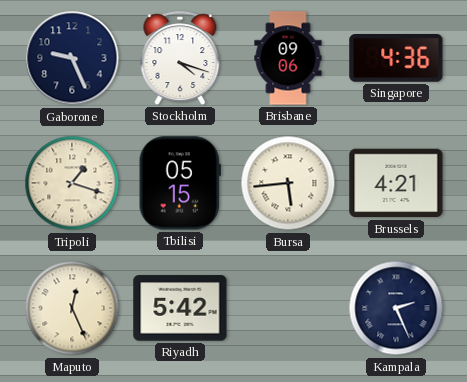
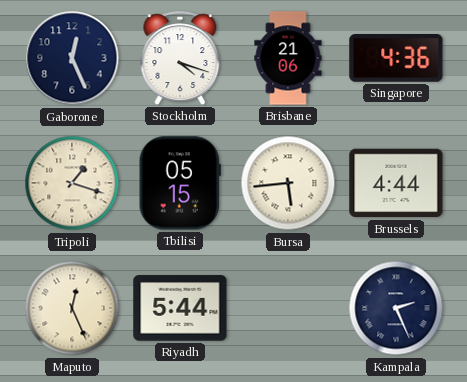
Gaborone: 9:26 -> 12:26
Brisbane: 09:06 -> 21:06
Brussels: 4:21 -> 4:44
Riyadh: 5:42 -> 5:44
